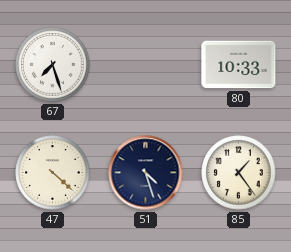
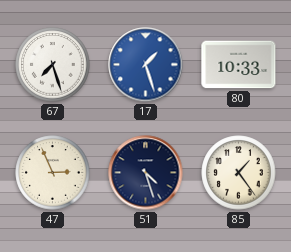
17: none -> 1:27
47: 4:22 -> 2:56
